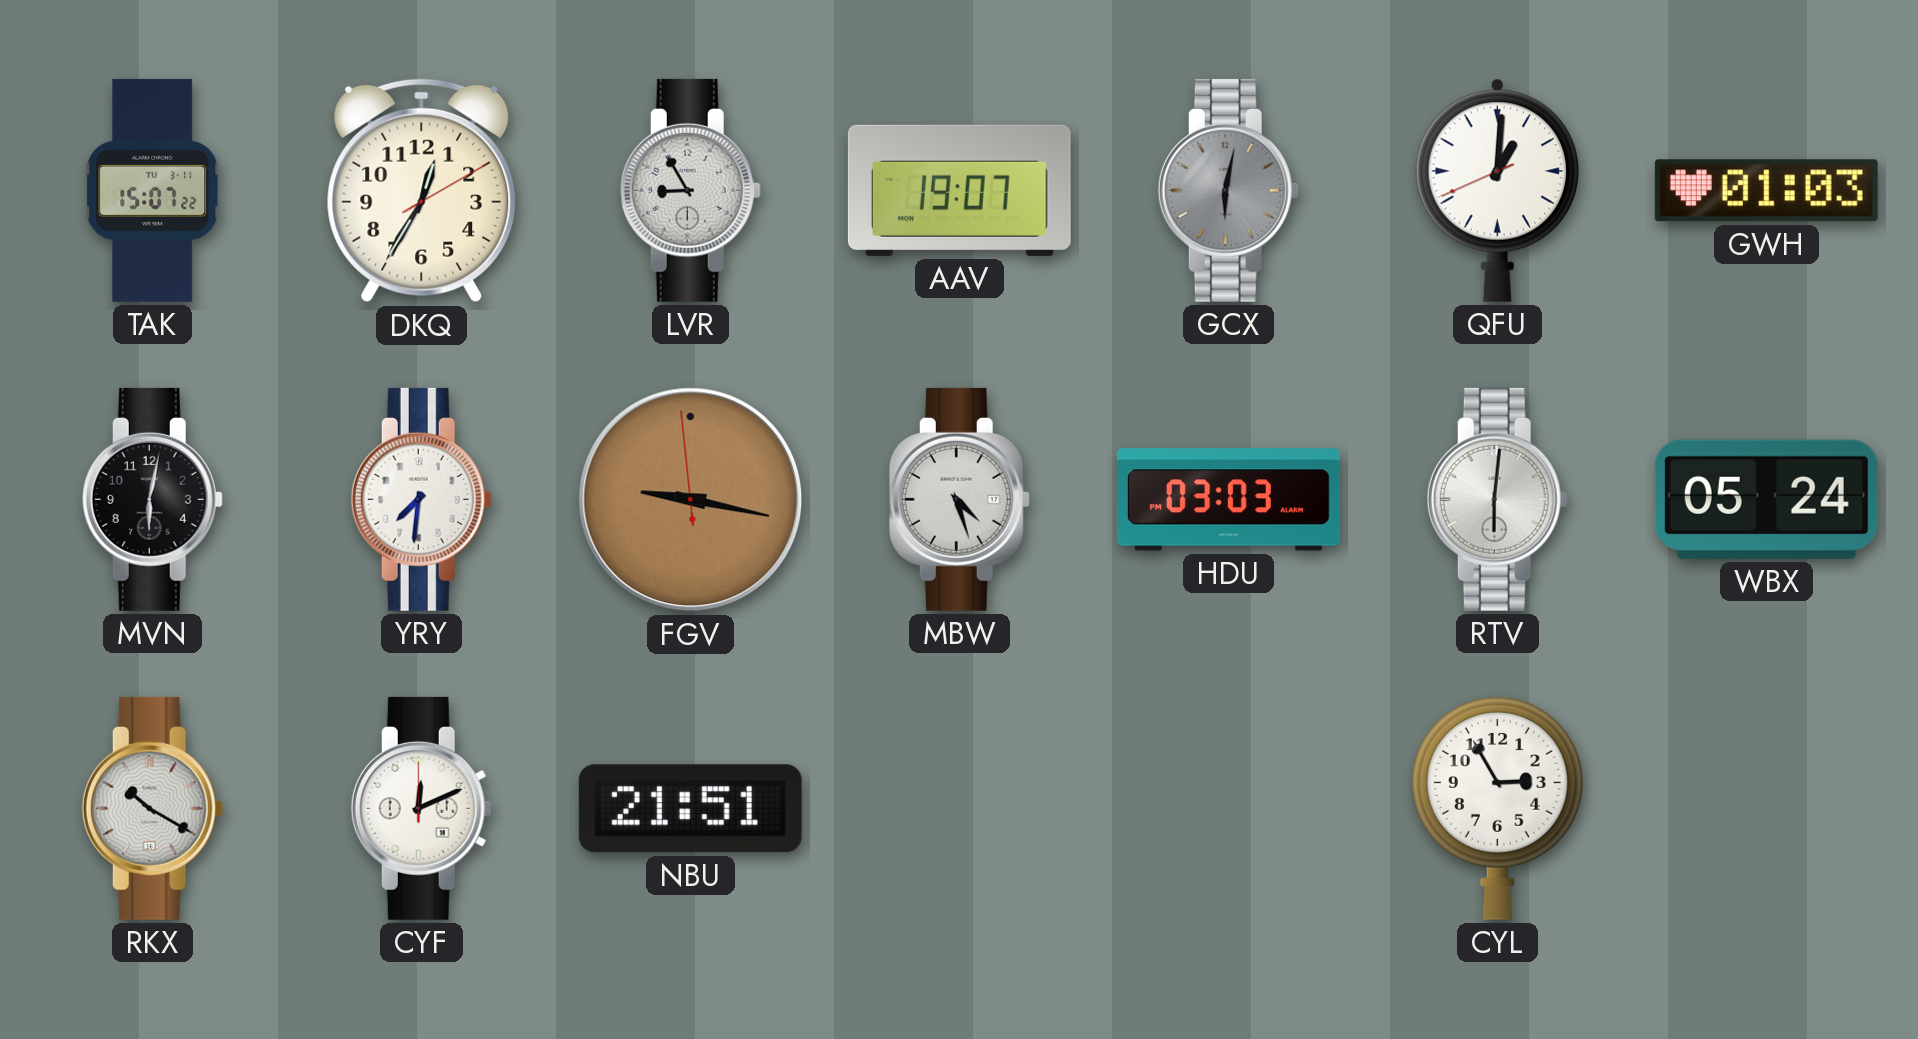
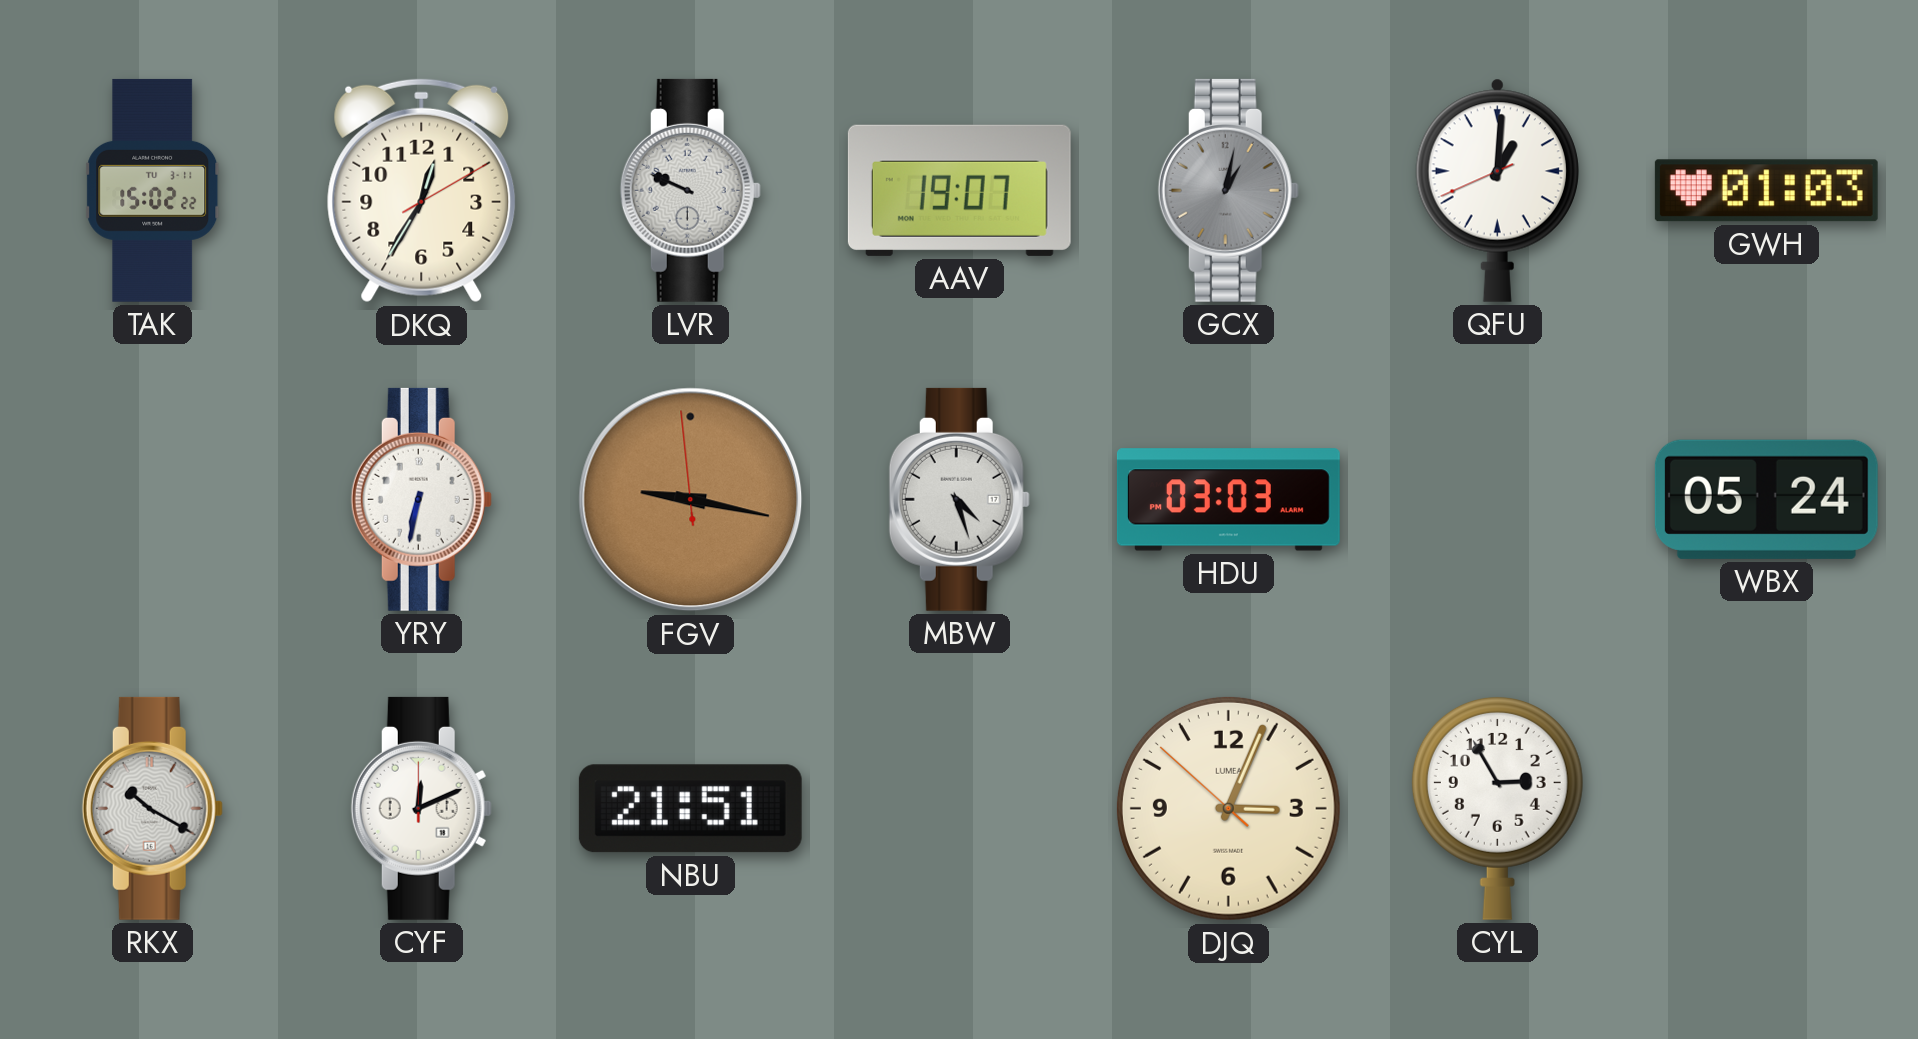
TAK: 15:07 -> 15:02
LVR: 8:55 -> 9:49
GCX: 6:02 -> 1:02
MVN: 6:02 -> none
YRY: 7:31 -> 6:32
RTV: 6:01 -> none
DJQ: none -> 3:03
